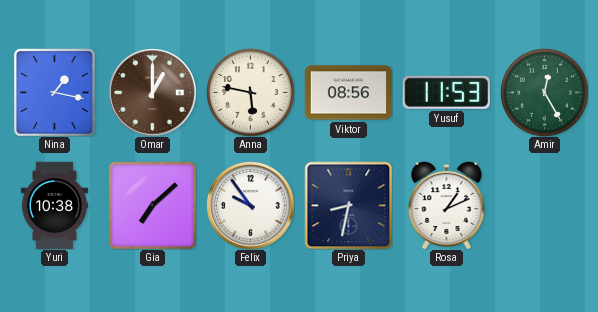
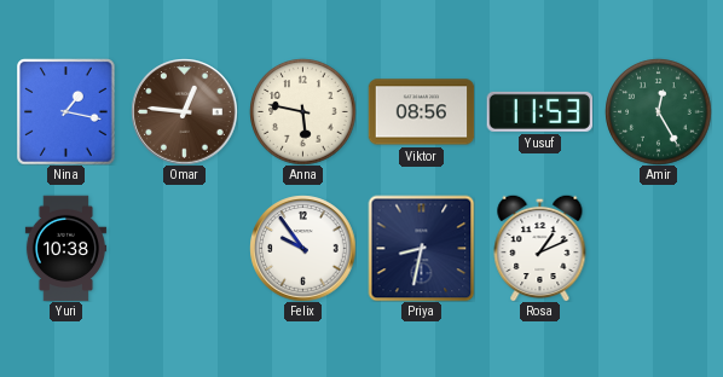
Omar: 1:00 -> 12:46
Gia: 7:08 -> none
